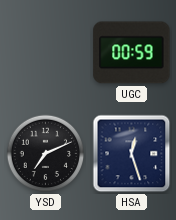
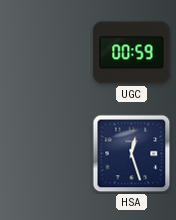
YSD: 7:11 -> none
